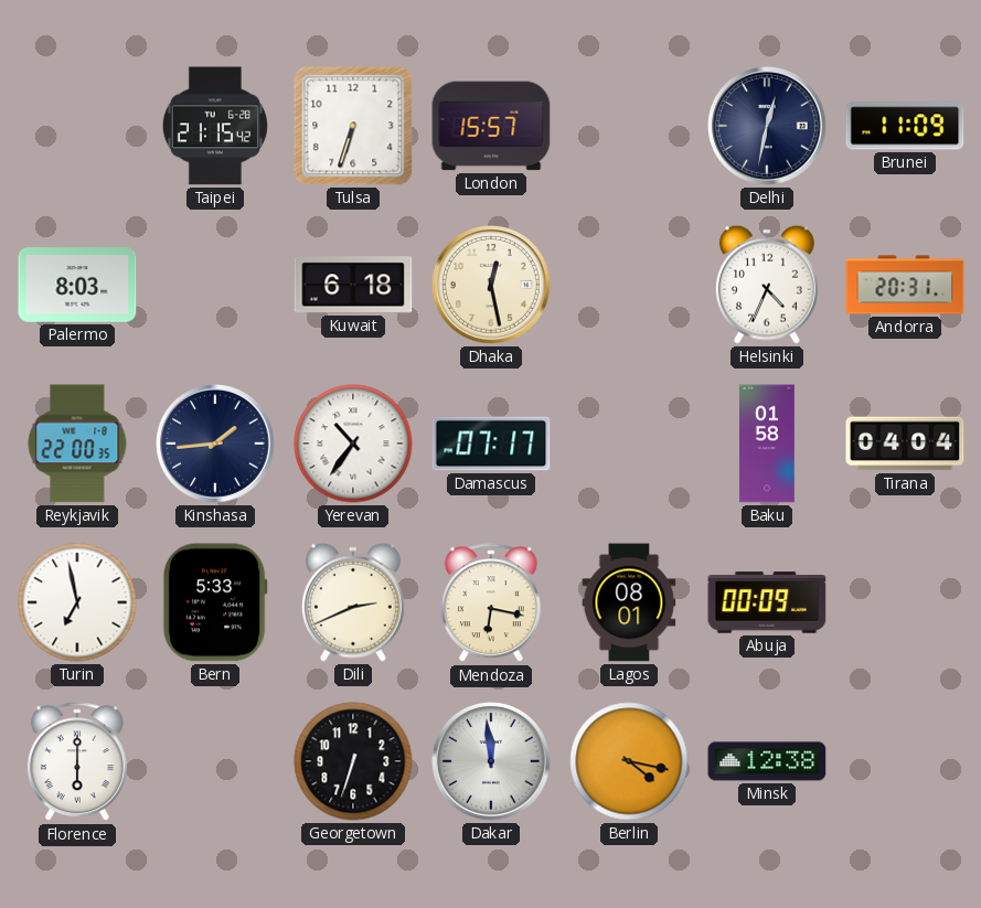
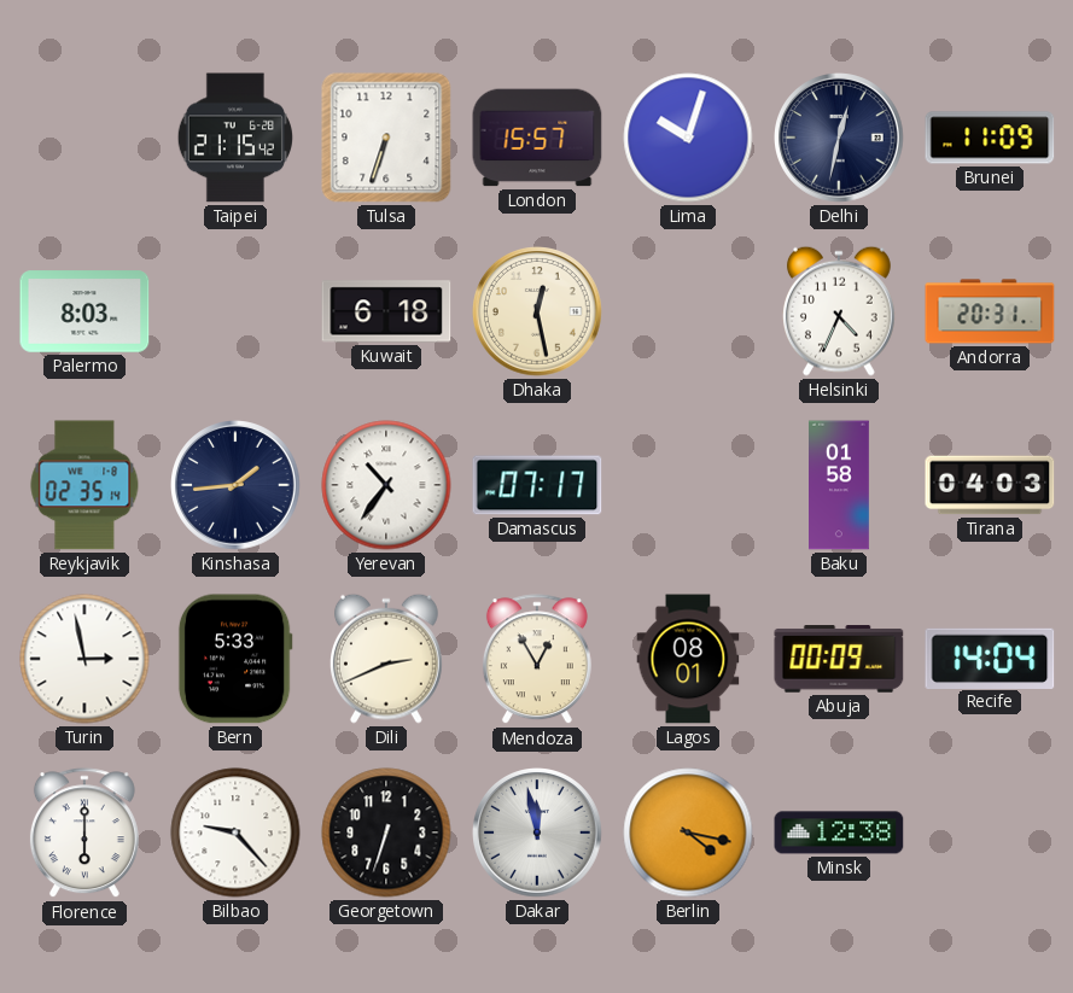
Lima: none -> 10:03
Reykjavik: 22:00 -> 02:35
Tirana: 04:04 -> 04:03
Turin: 6:58 -> 2:58
Mendoza: 6:17 -> 12:55
Recife: none -> 14:04
Bilbao: none -> 9:23
Dakar: 11:59 -> 11:58
